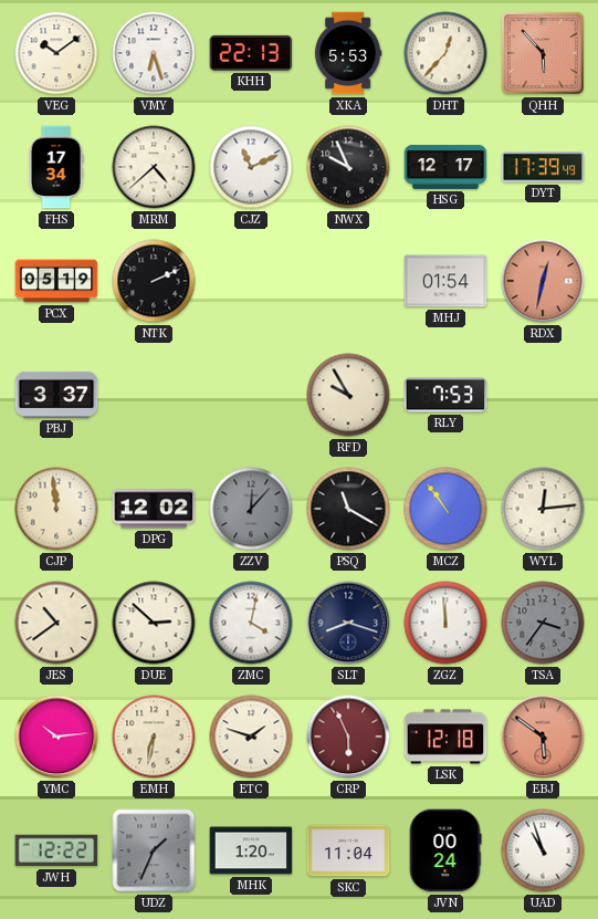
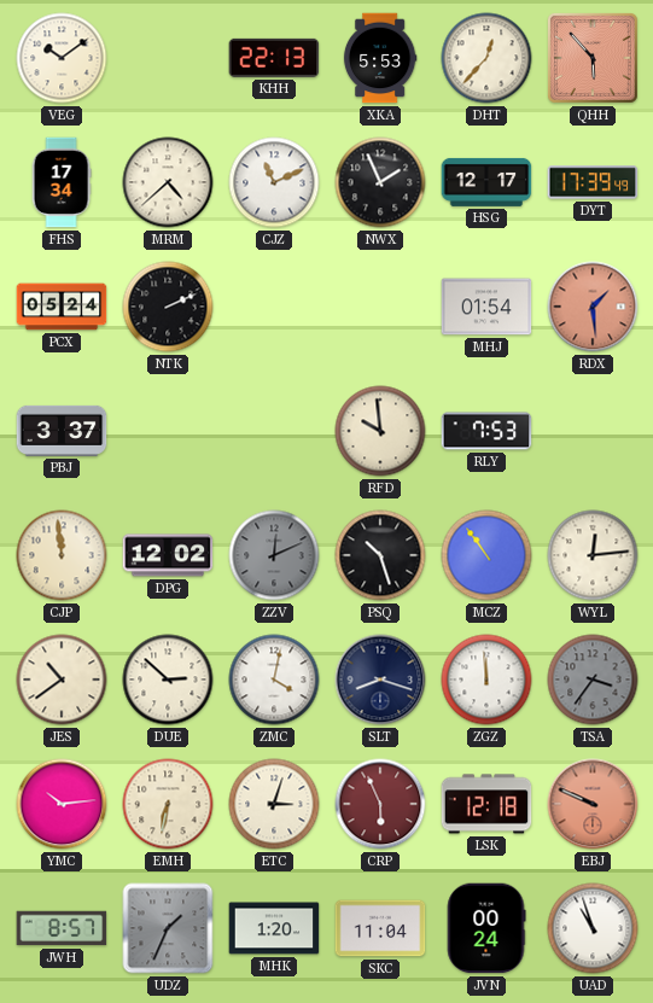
VMY: 6:27 -> none
NWX: 9:56 -> 1:56
PCX: 05:19 -> 05:24
RDX: 12:32 -> 1:29
RFD: 9:55 -> 9:59
ZZV: 12:07 -> 12:11
PSQ: 11:20 -> 10:27
ETC: 1:48 -> 3:03
EBJ: 5:51 -> 9:49
JWH: 12:22 -> 8:57
